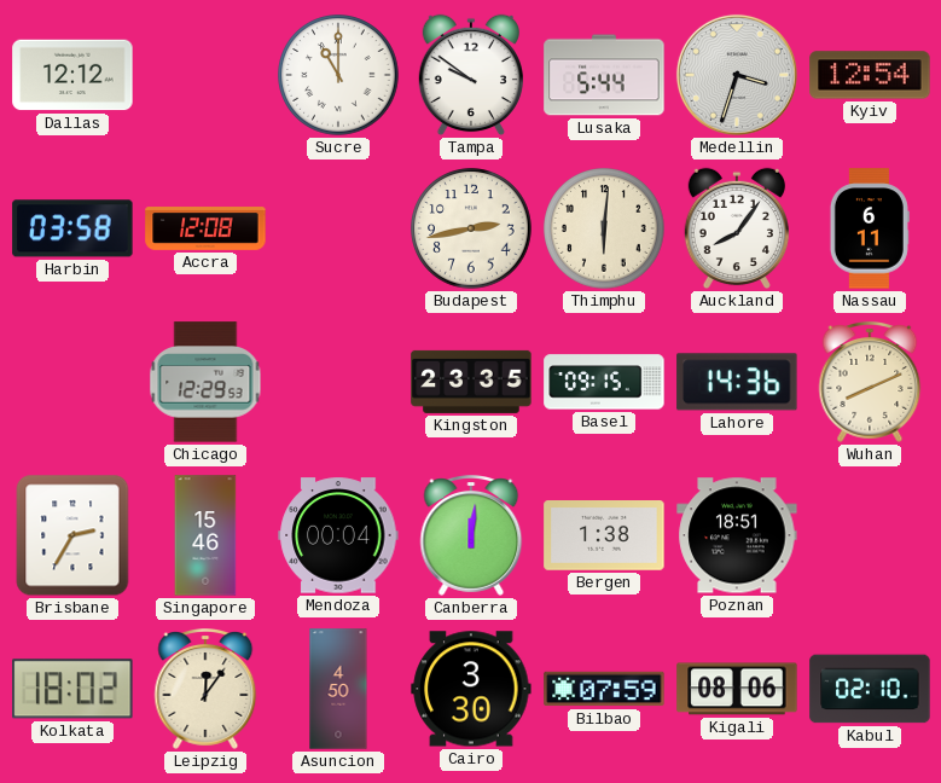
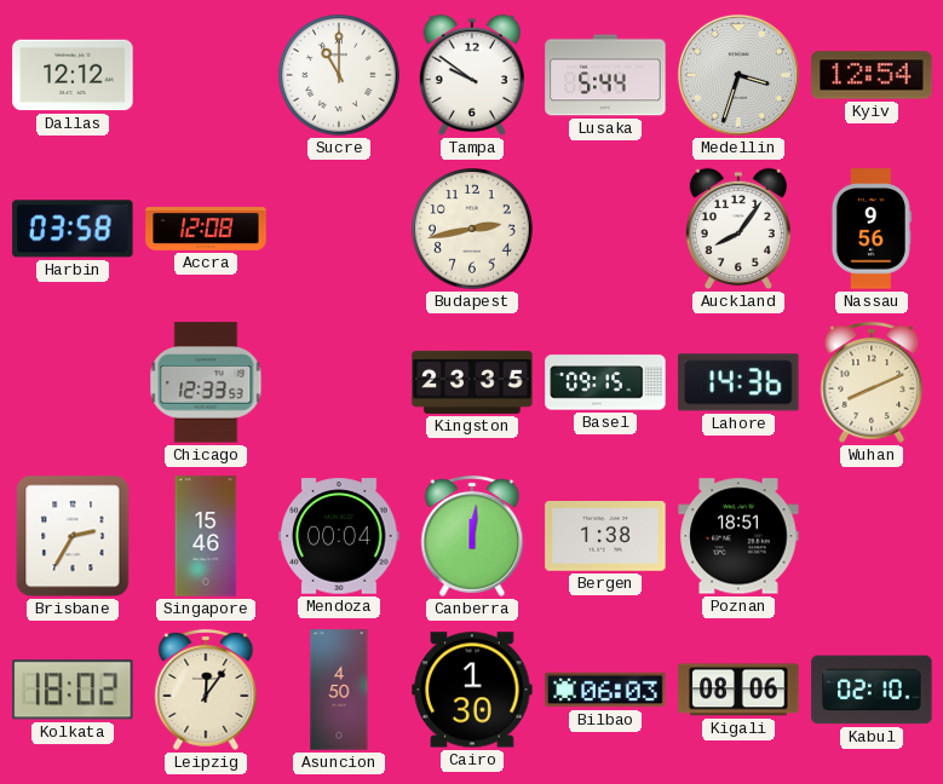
Thimphu: 6:01 -> none
Nassau: 6:11 -> 9:56
Chicago: 12:29 -> 12:33
Cairo: 3:30 -> 1:30
Bilbao: 07:59 -> 06:03
